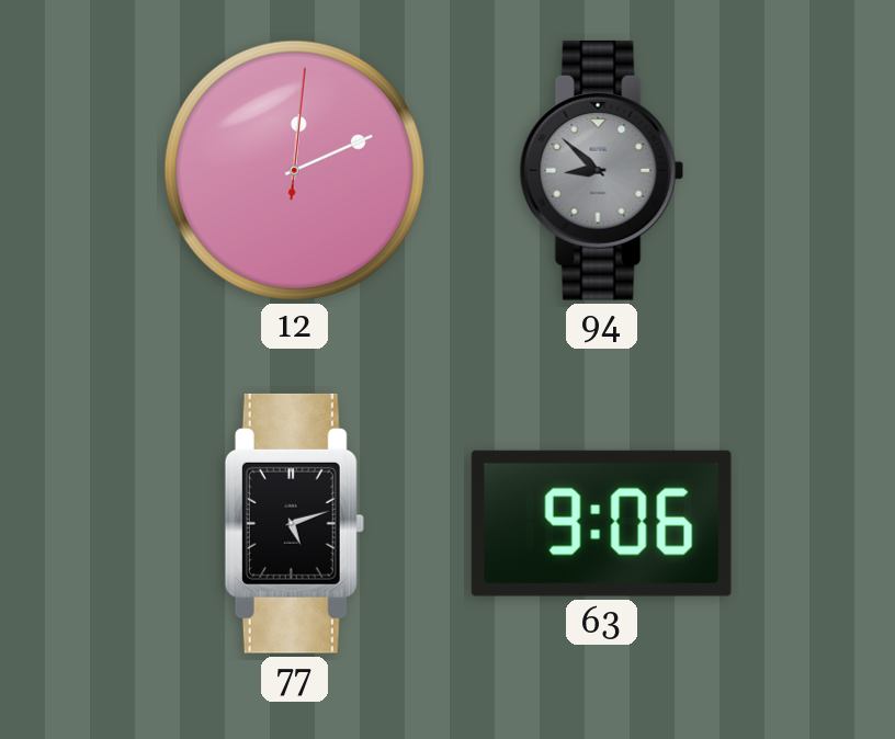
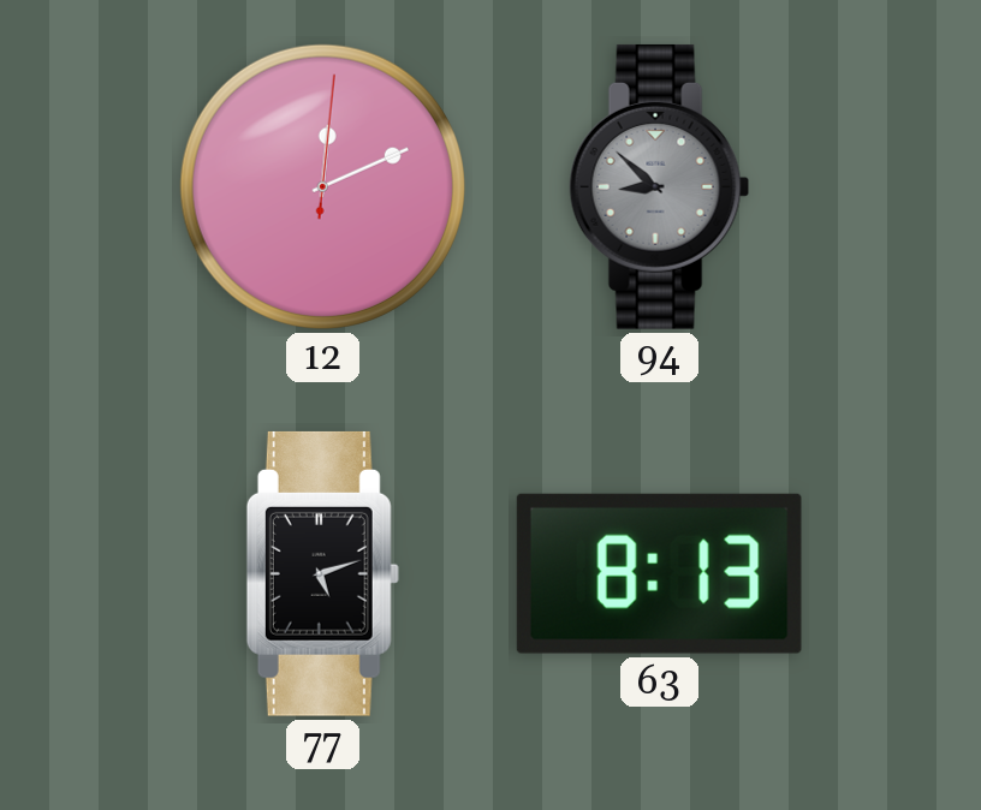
63: 9:06 -> 8:13
